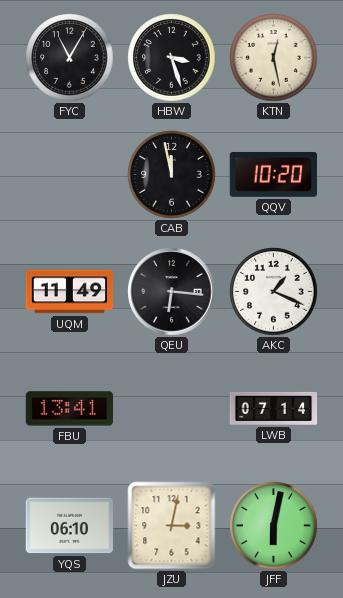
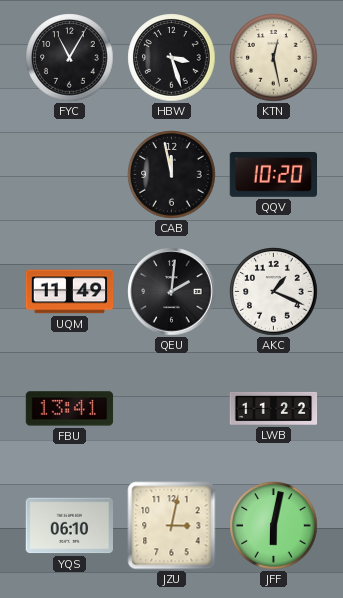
QEU: 6:16 -> 2:01
LWB: 07:14 -> 11:22
